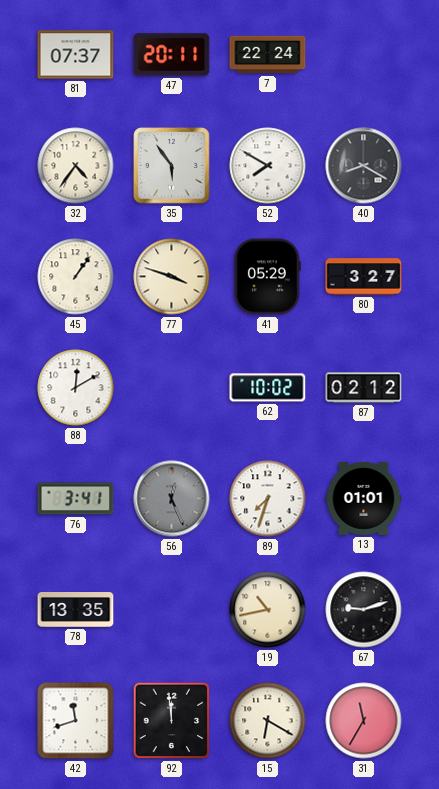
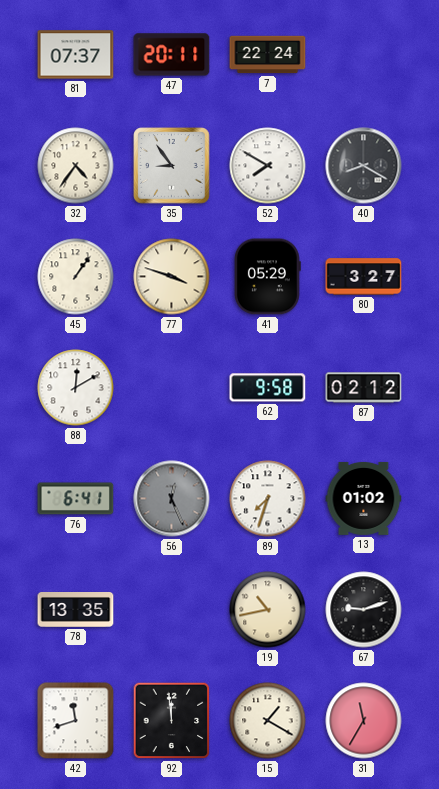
35: 5:54 -> 8:54
62: 10:02 -> 9:58
76: 3:41 -> 6:41
13: 01:01 -> 01:02
15: 6:20 -> 1:20
